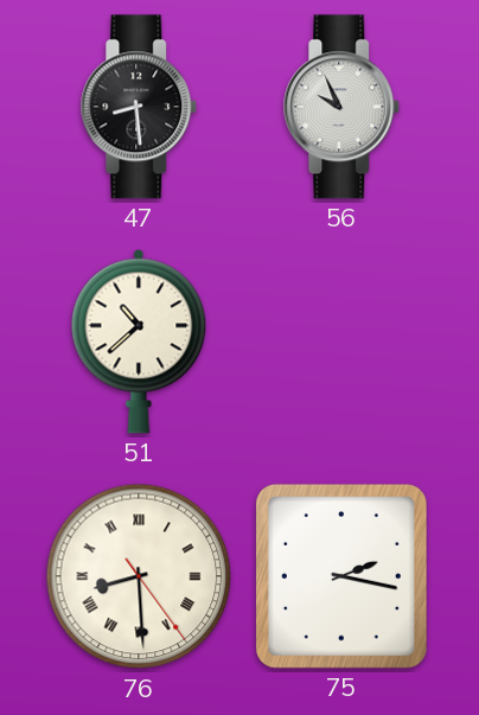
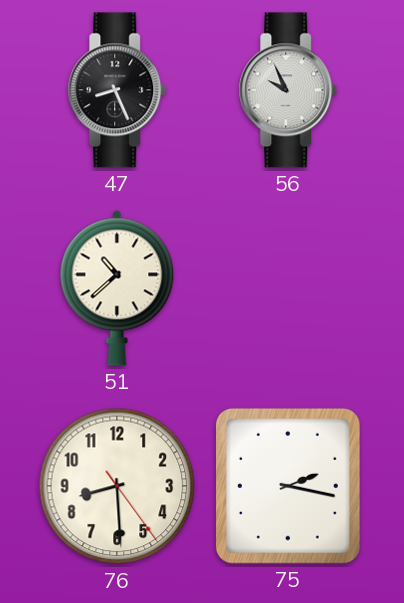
47: 8:29 -> 8:26
76 numerals: Roman -> Arabic
